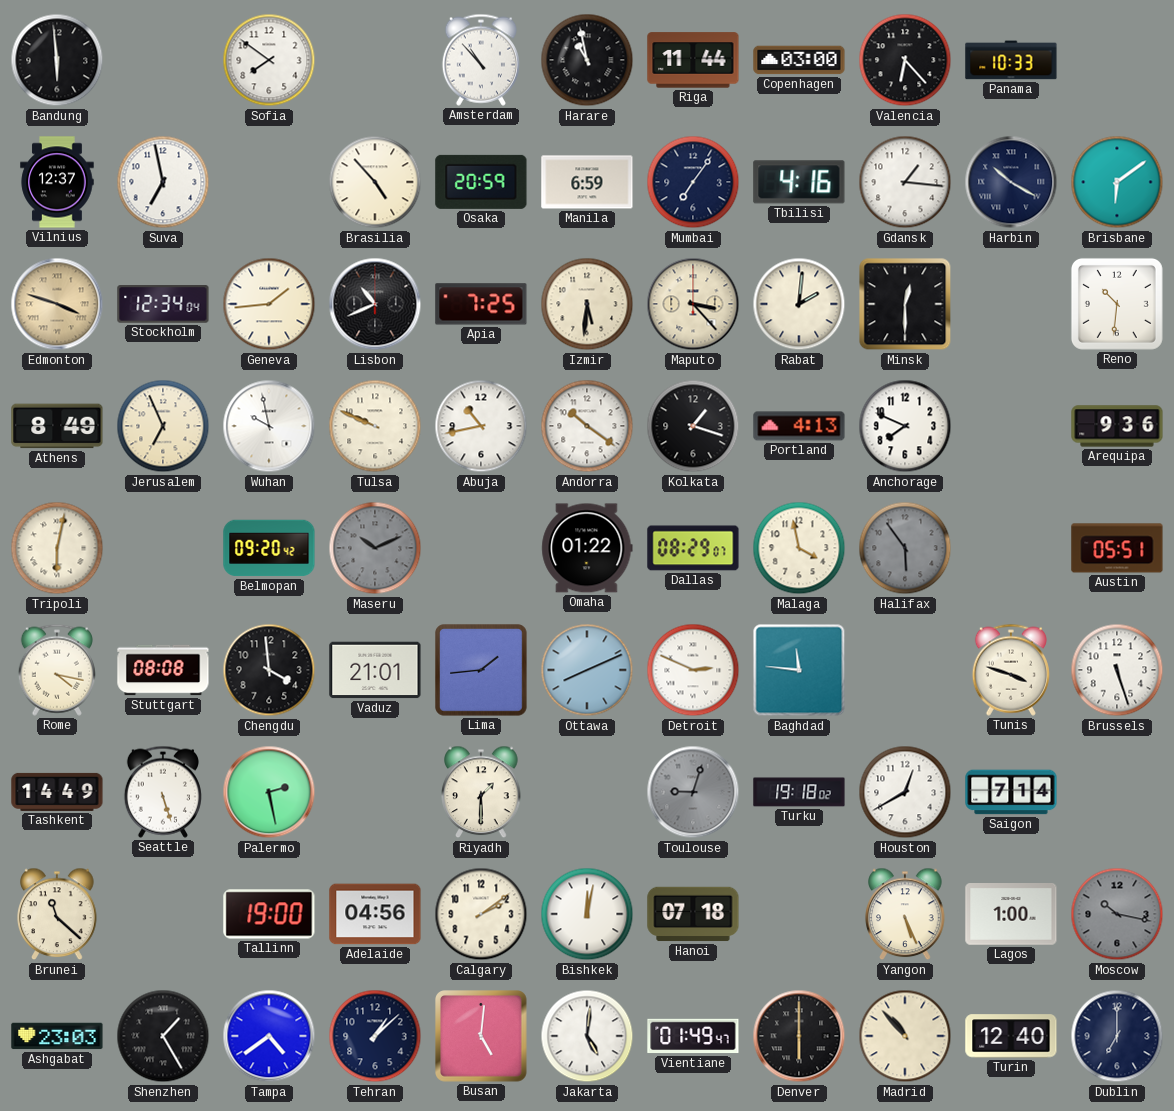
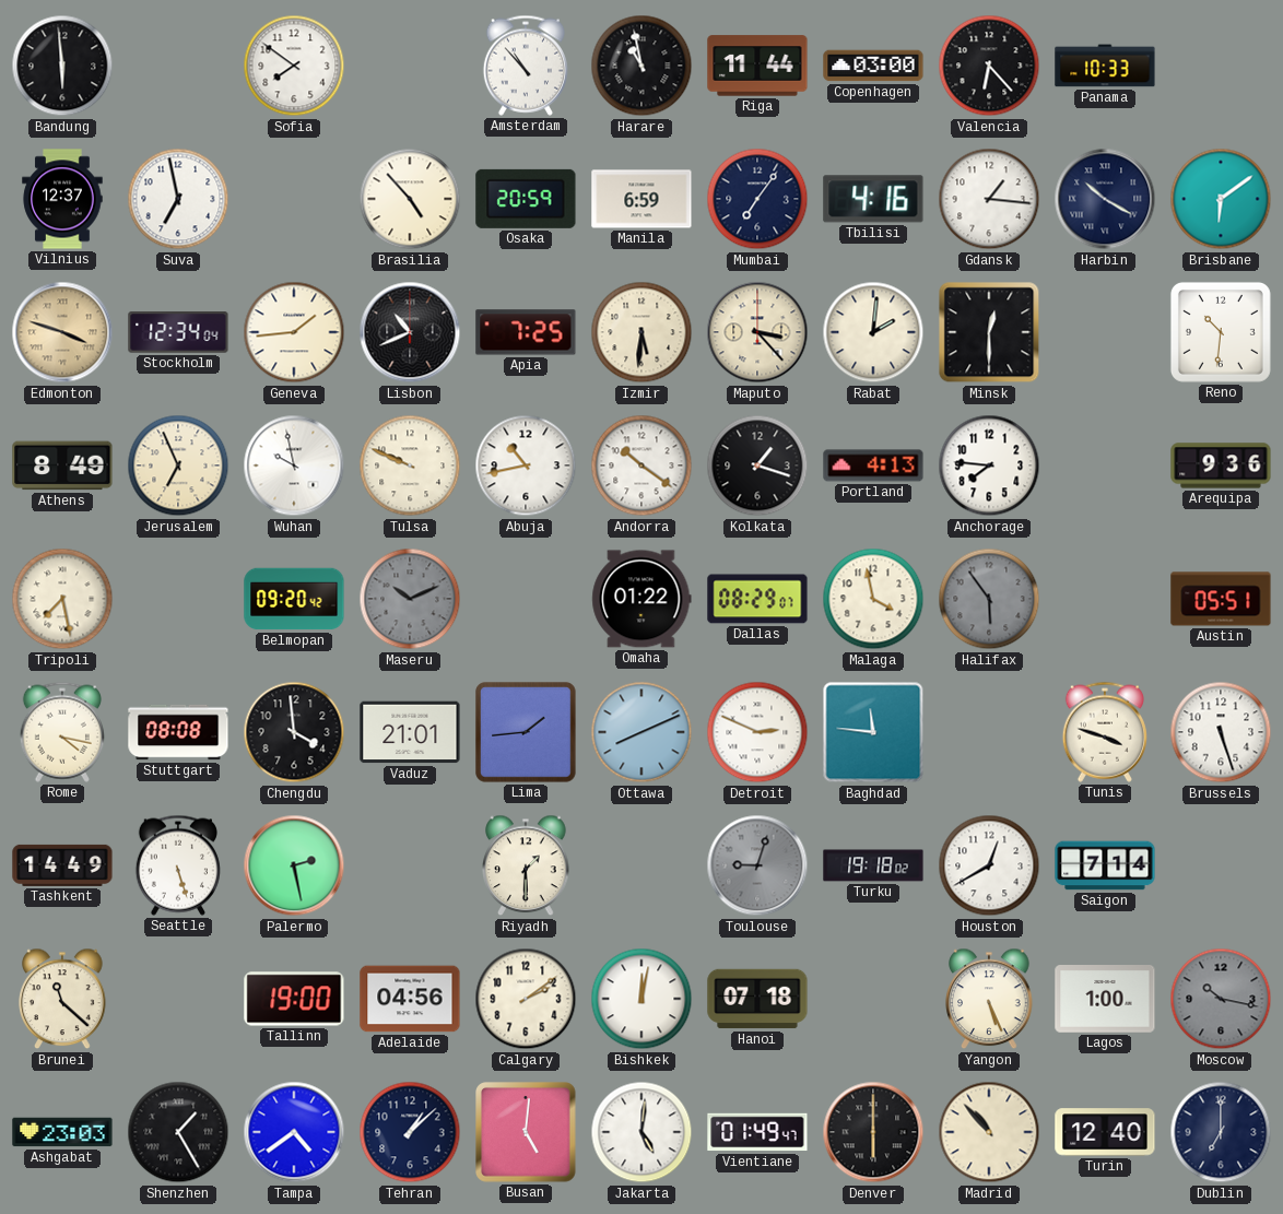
Anchorage: 7:49 -> 7:46
Tripoli: 6:02 -> 7:28
